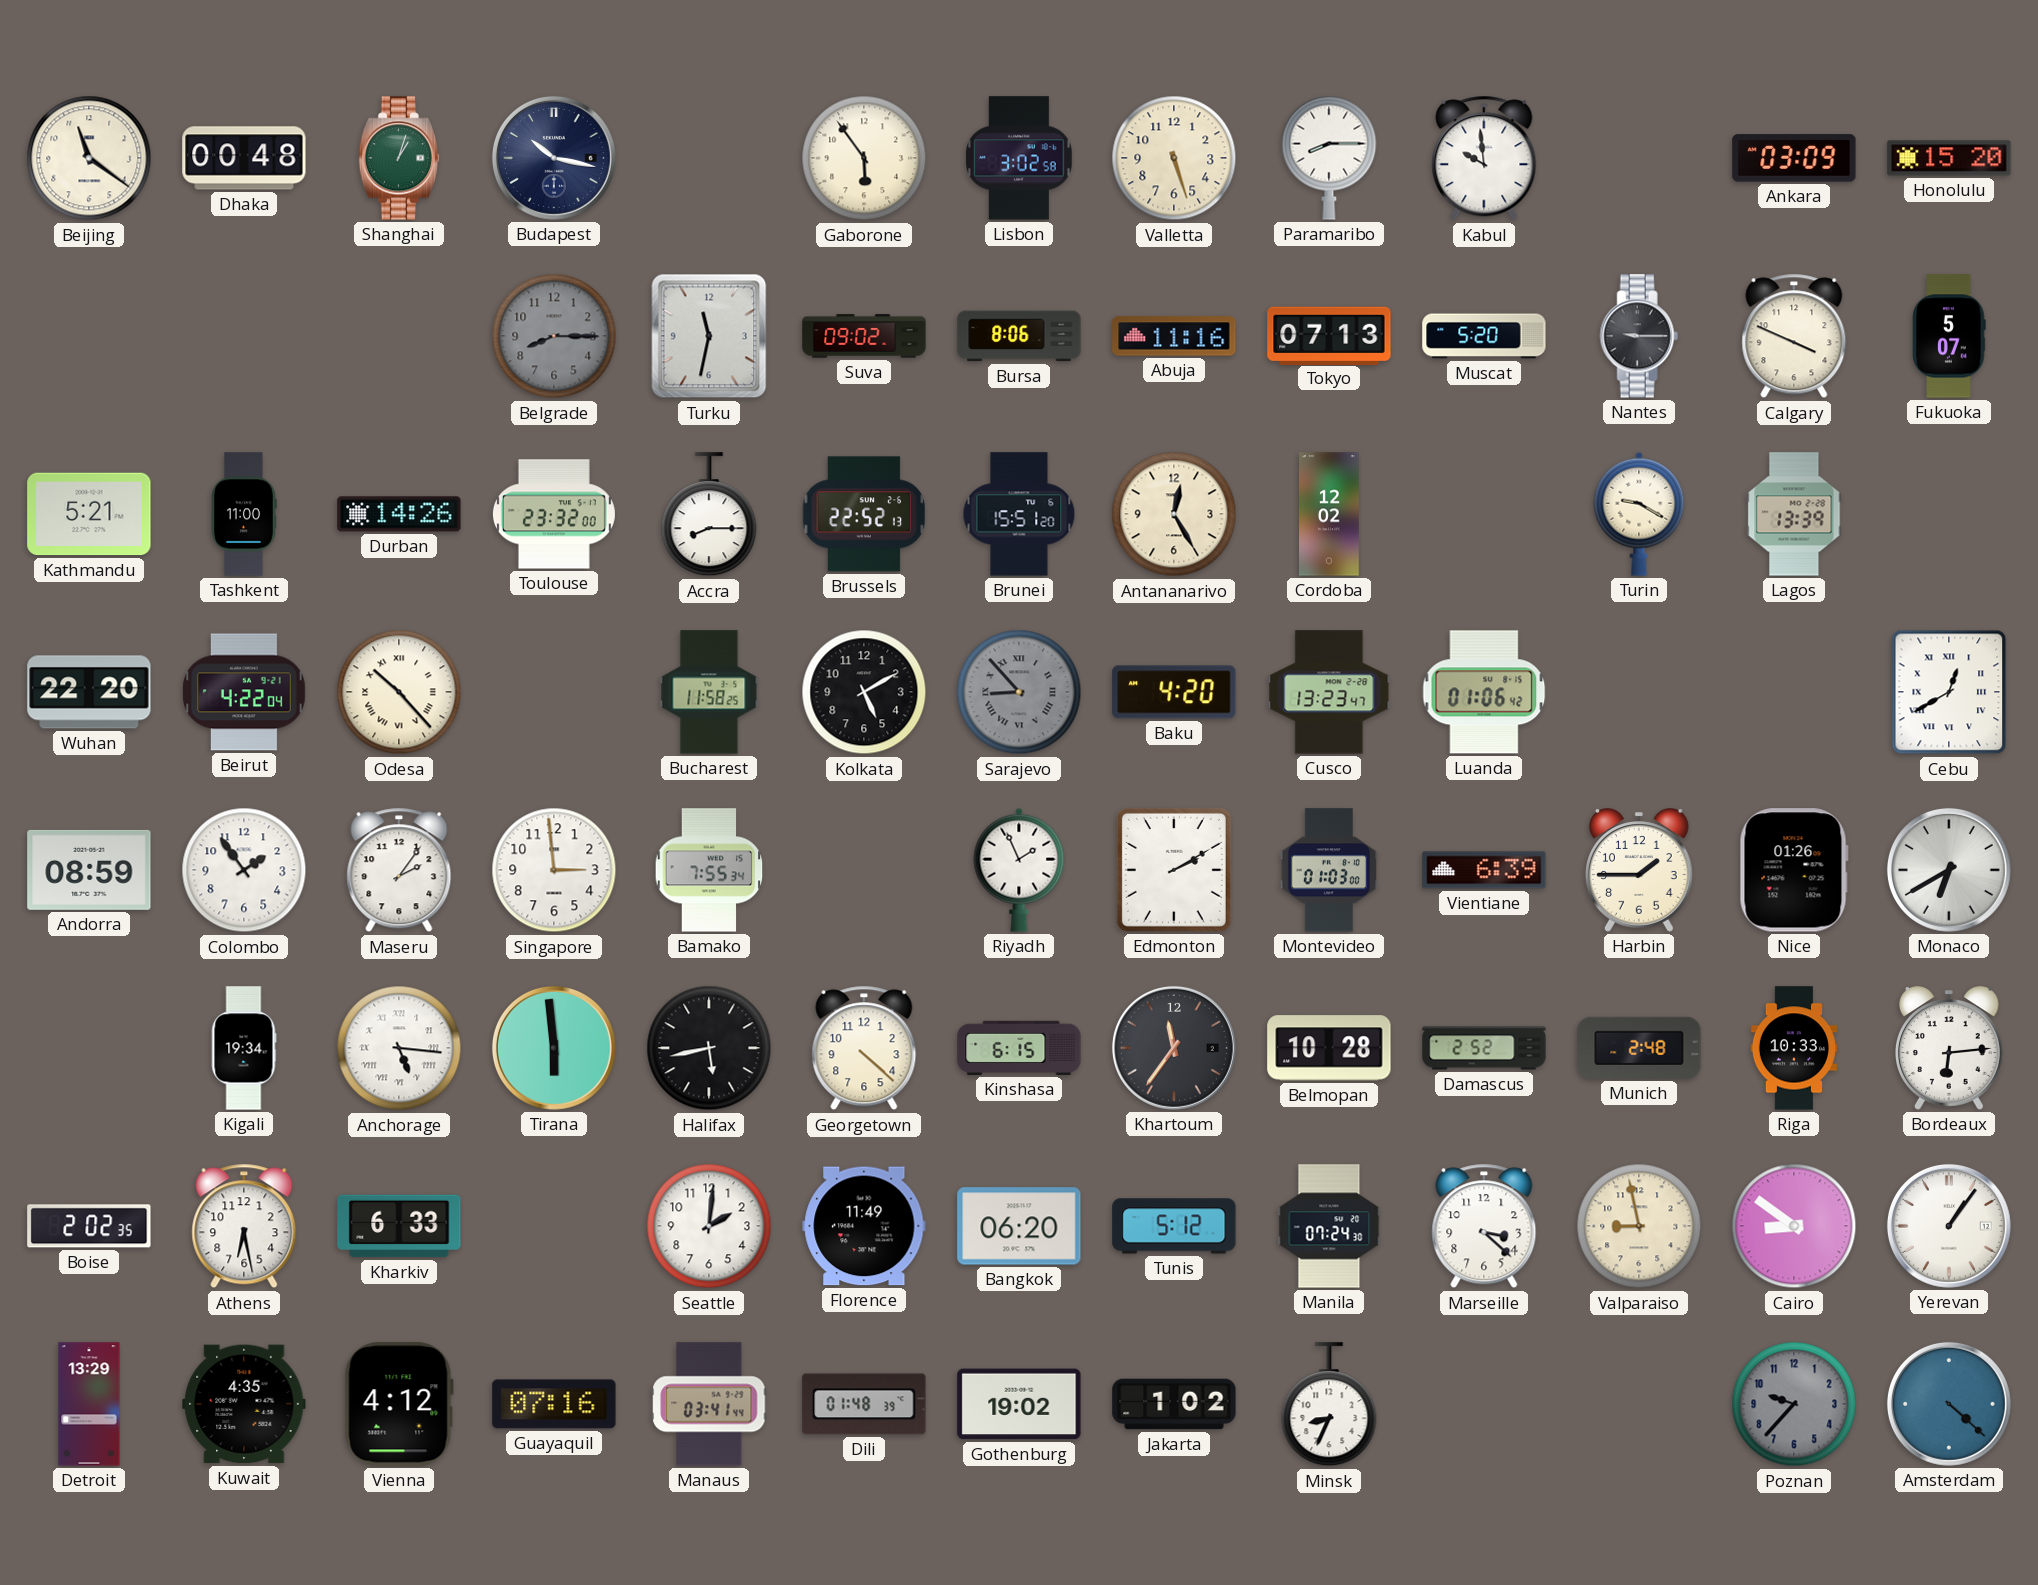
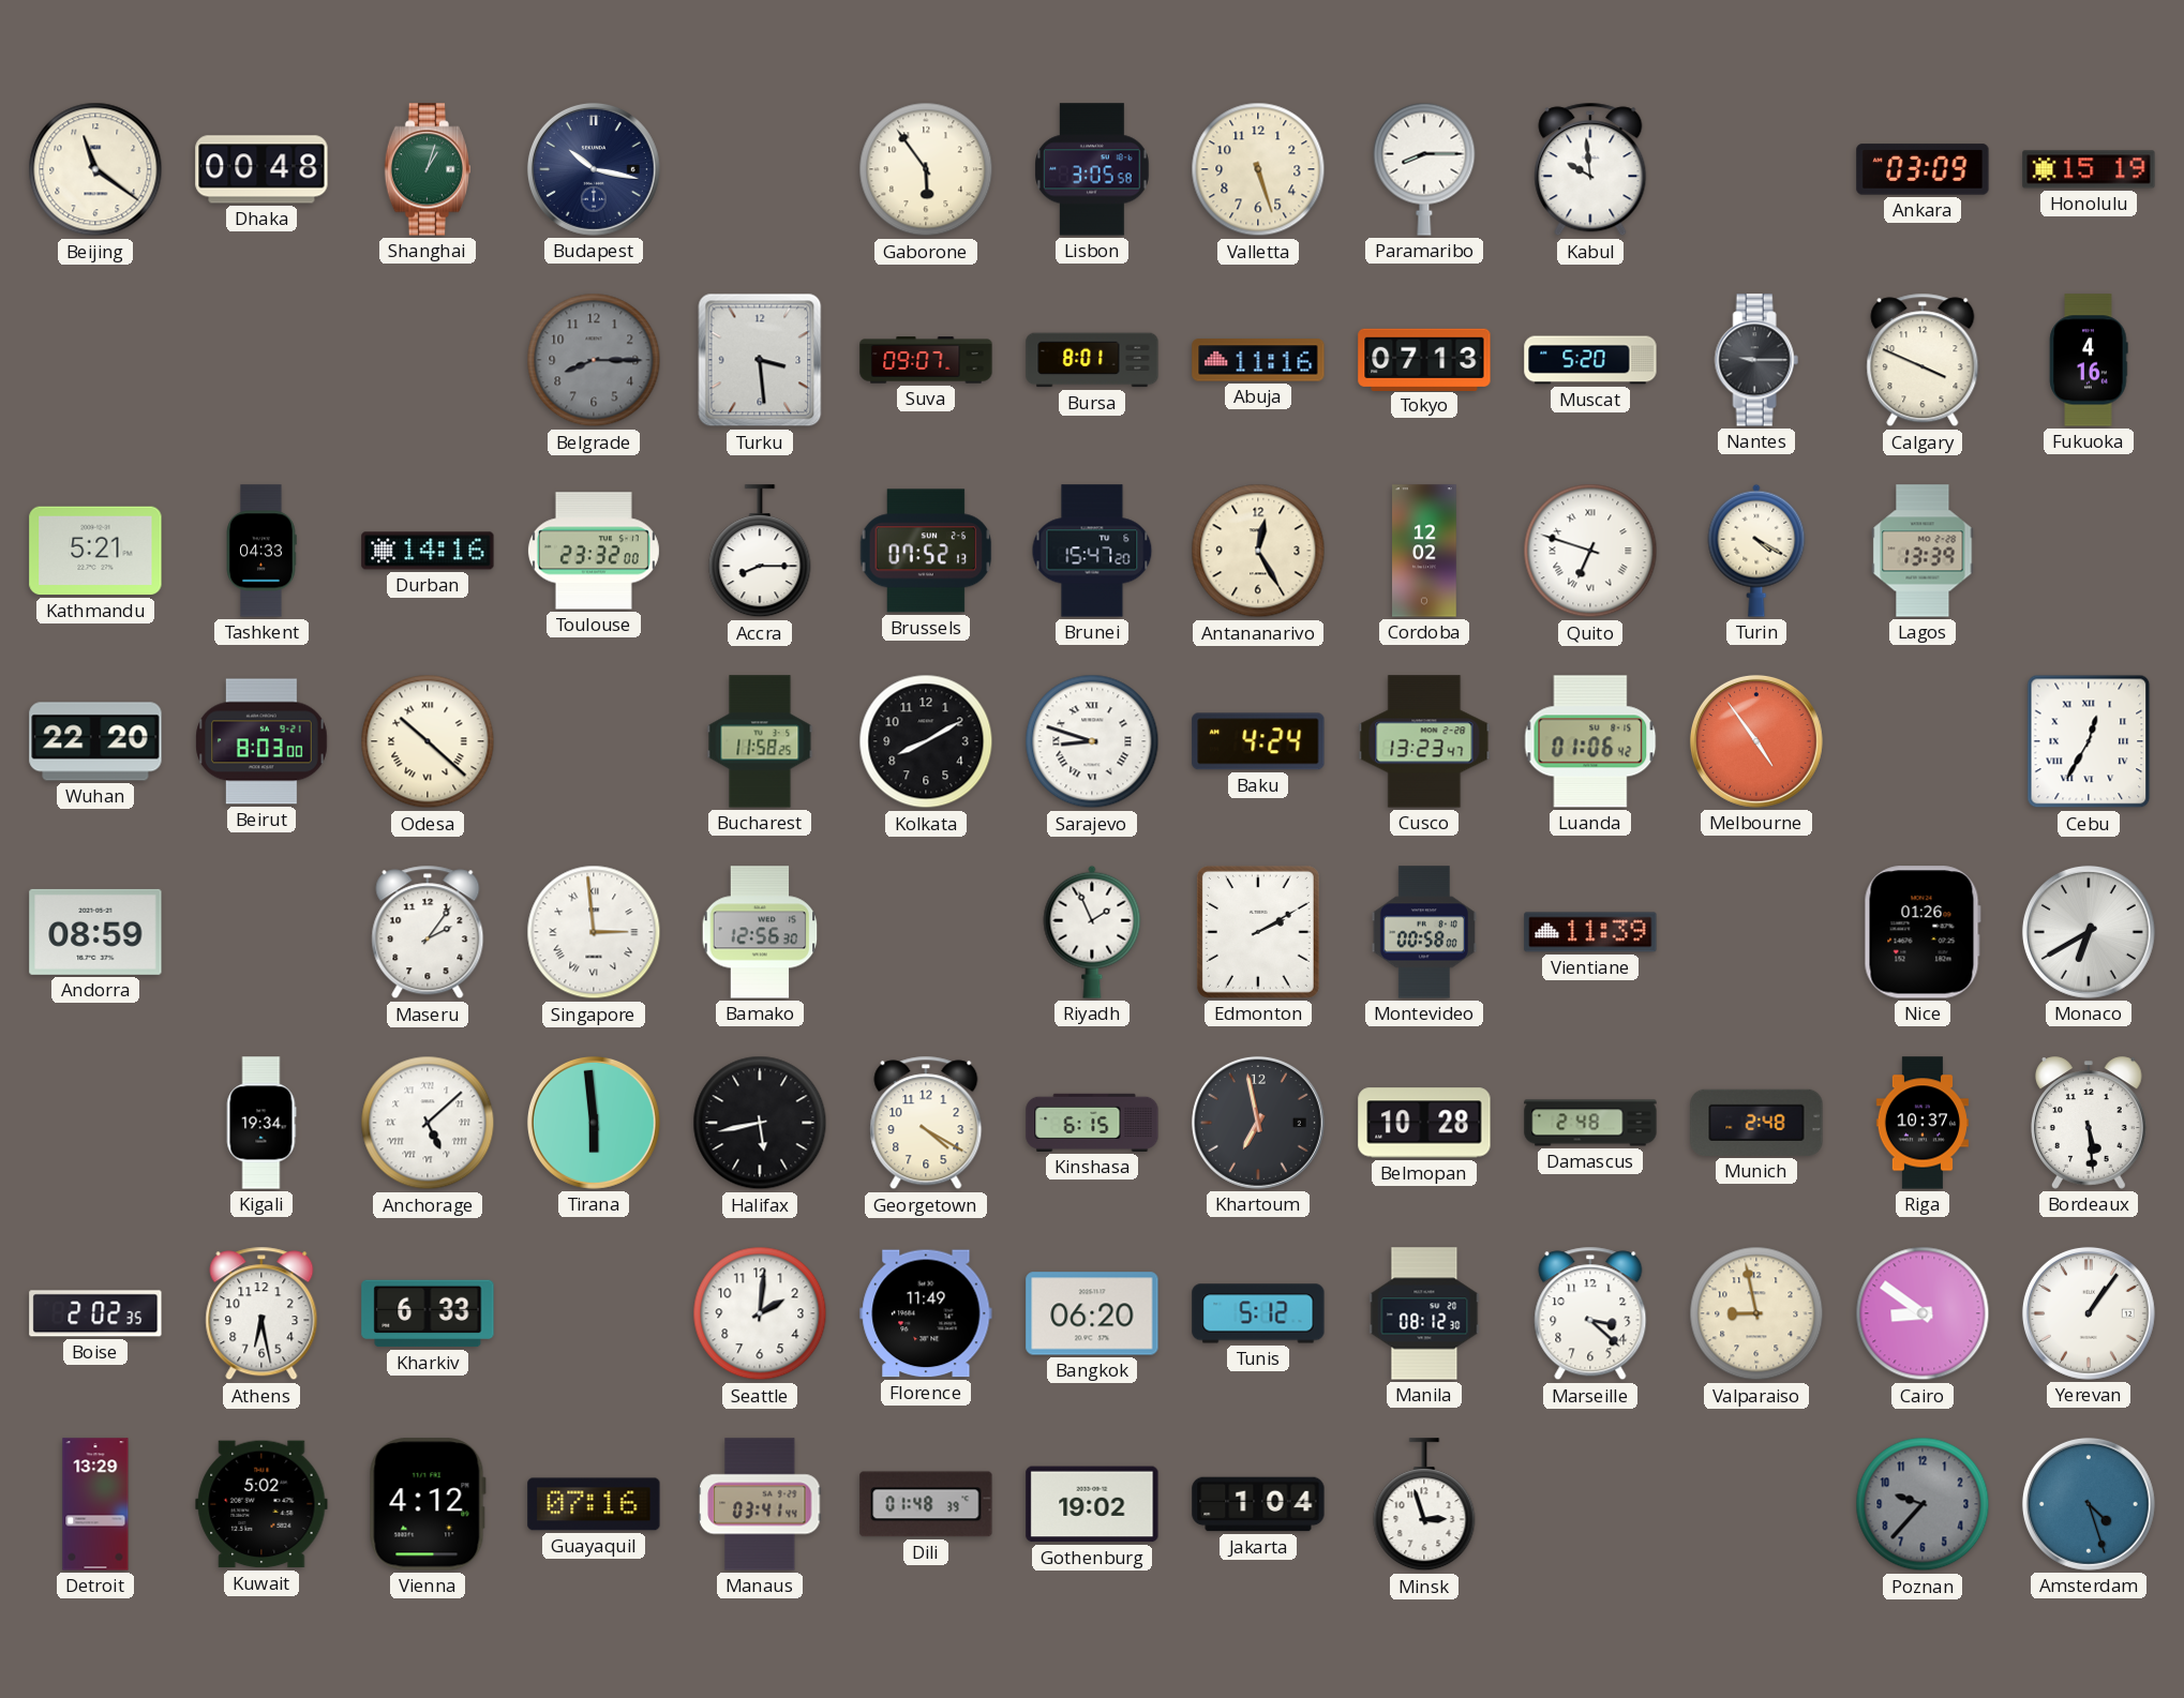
Lisbon: 3:02 -> 3:05
Honolulu: 15:20 -> 15:19
Turku: 11:32 -> 3:29
Suva: 09:02 -> 09:07
Bursa: 8:06 -> 8:01
Fukuoka: 5:07 -> 4:16
Tashkent: 11:00 -> 04:33
Durban: 14:26 -> 14:16
Brussels: 22:52 -> 07:52
Brunei: 15:51 -> 15:47
Quito: none -> 6:48
Turin: 9:20 -> 4:20
Beirut: 4:22 -> 8:03
Odesa: 10:23 -> 10:22
Kolkata: 5:10 -> 8:10
Sarajevo: 8:53 -> 8:48
Sarajevo dial: grey -> white
Baku: 4:20 -> 4:24
Melbourne: none -> 4:54
Cebu: 12:40 -> 12:35
Colombo: 1:54 -> none
Singapore numerals: Arabic -> Roman
Bamako: 7:55 -> 12:56
Montevideo: 01:03 -> 00:58
Vientiane: 6:39 -> 11:39
Harbin: 1:45 -> none
Anchorage: 5:16 -> 5:08
Georgetown: 4:22 -> 4:20
Khartoum: 11:36 -> 6:58
Damascus: 2:52 -> 2:48
Riga: 10:33 -> 10:37
Bordeaux: 6:14 -> 5:29
Manila: 07:24 -> 08:12
Kuwait: 4:35 -> 5:02
Jakarta: 1:02 -> 1:04
Minsk: 8:34 -> 2:57
Amsterdam: 4:22 -> 4:27
